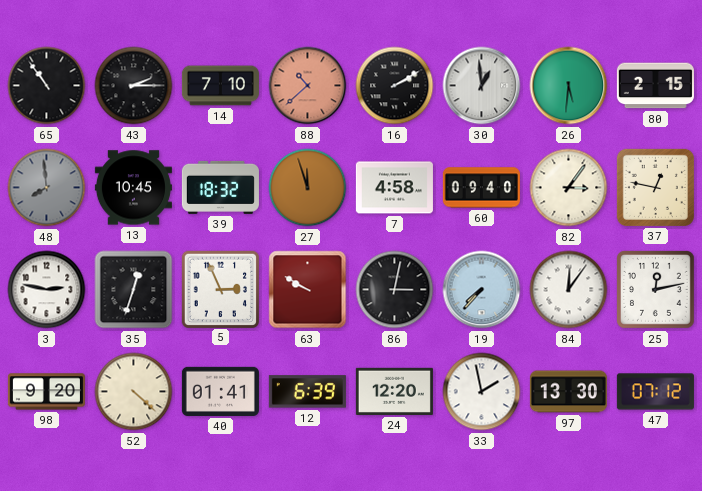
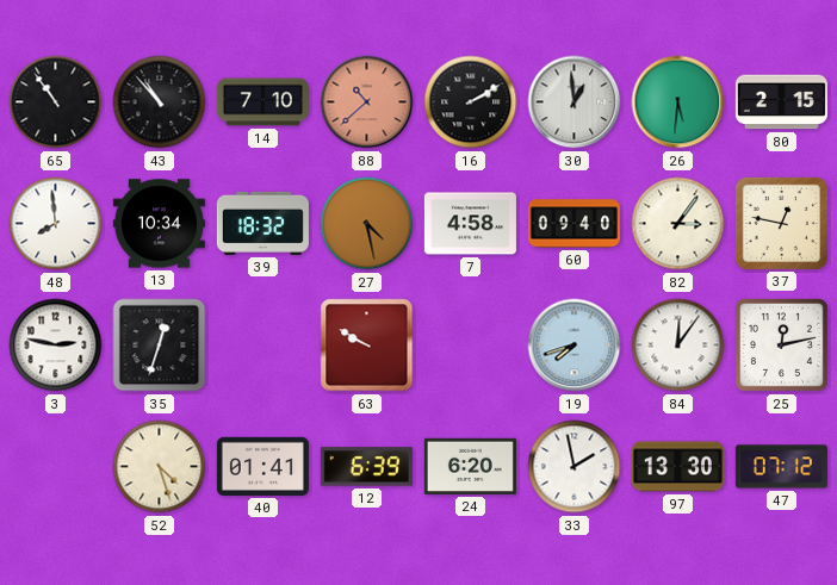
43: 2:15 -> 10:53
48 dial: grey -> white
13: 10:45 -> 10:34
27: 11:57 -> 4:28
5: 2:56 -> none
86: 3:02 -> none
19: 7:37 -> 7:42
98: 9:20 -> none
52: 4:22 -> 4:27
24: 12:20 -> 6:20
